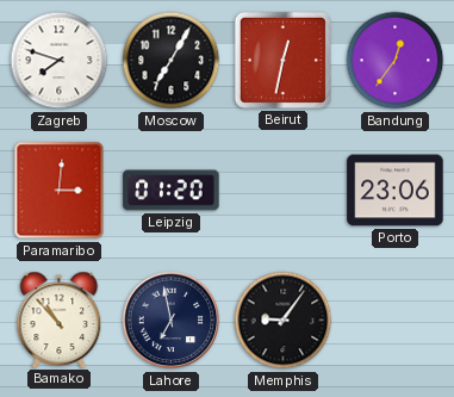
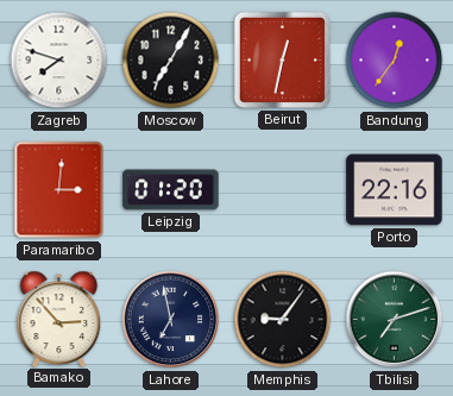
Porto: 23:06 -> 22:16
Bamako: 10:53 -> 2:53
Tbilisi: none -> 7:12
